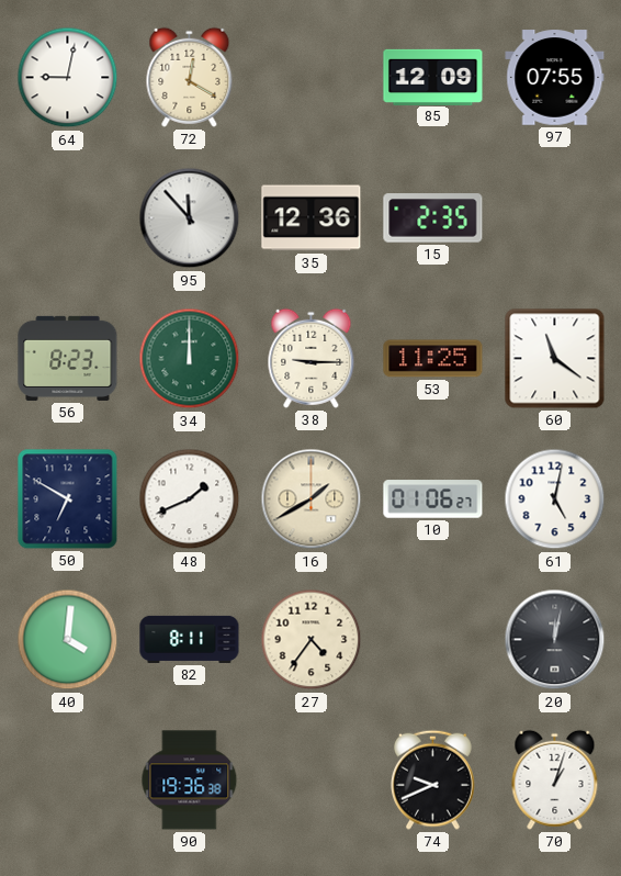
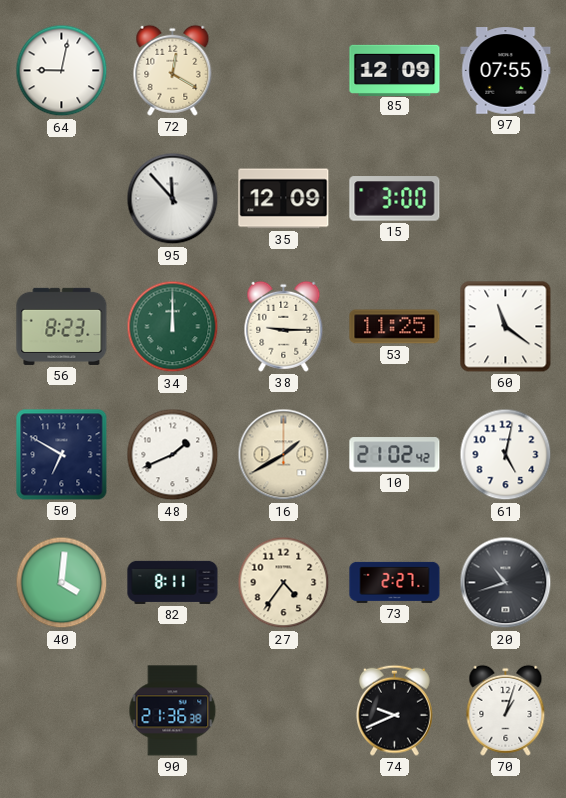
35: 12:36 -> 12:09
15: 2:35 -> 3:00
10: 01:06 -> 21:02
73: none -> 2:27
20: 12:02 -> 10:42
90: 19:36 -> 21:36
